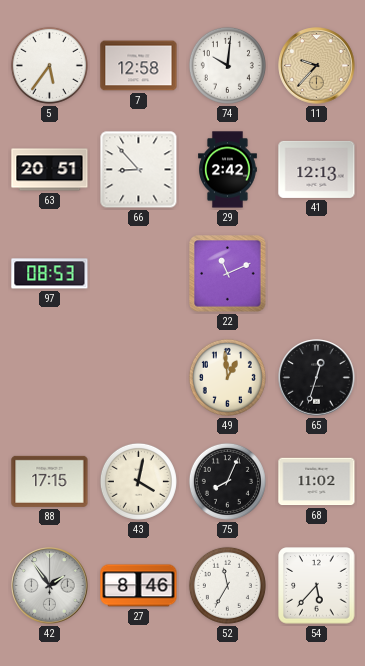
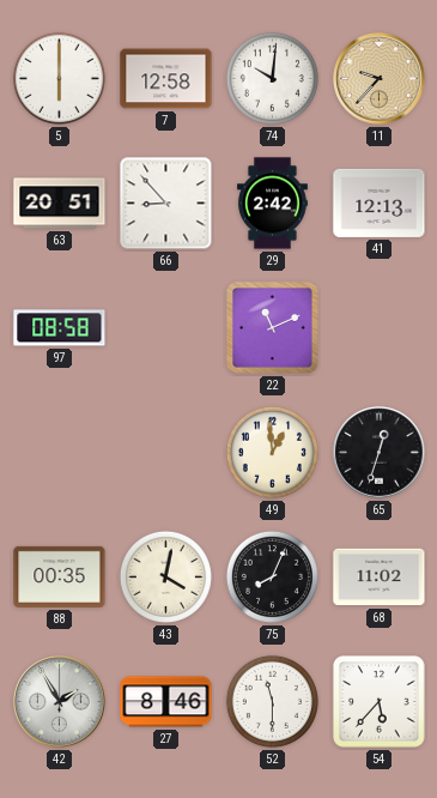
5: 5:36 -> 6:00
97: 08:53 -> 08:58
88: 17:15 -> 00:35
42: 1:54 -> 1:55
52: 11:35 -> 11:30
